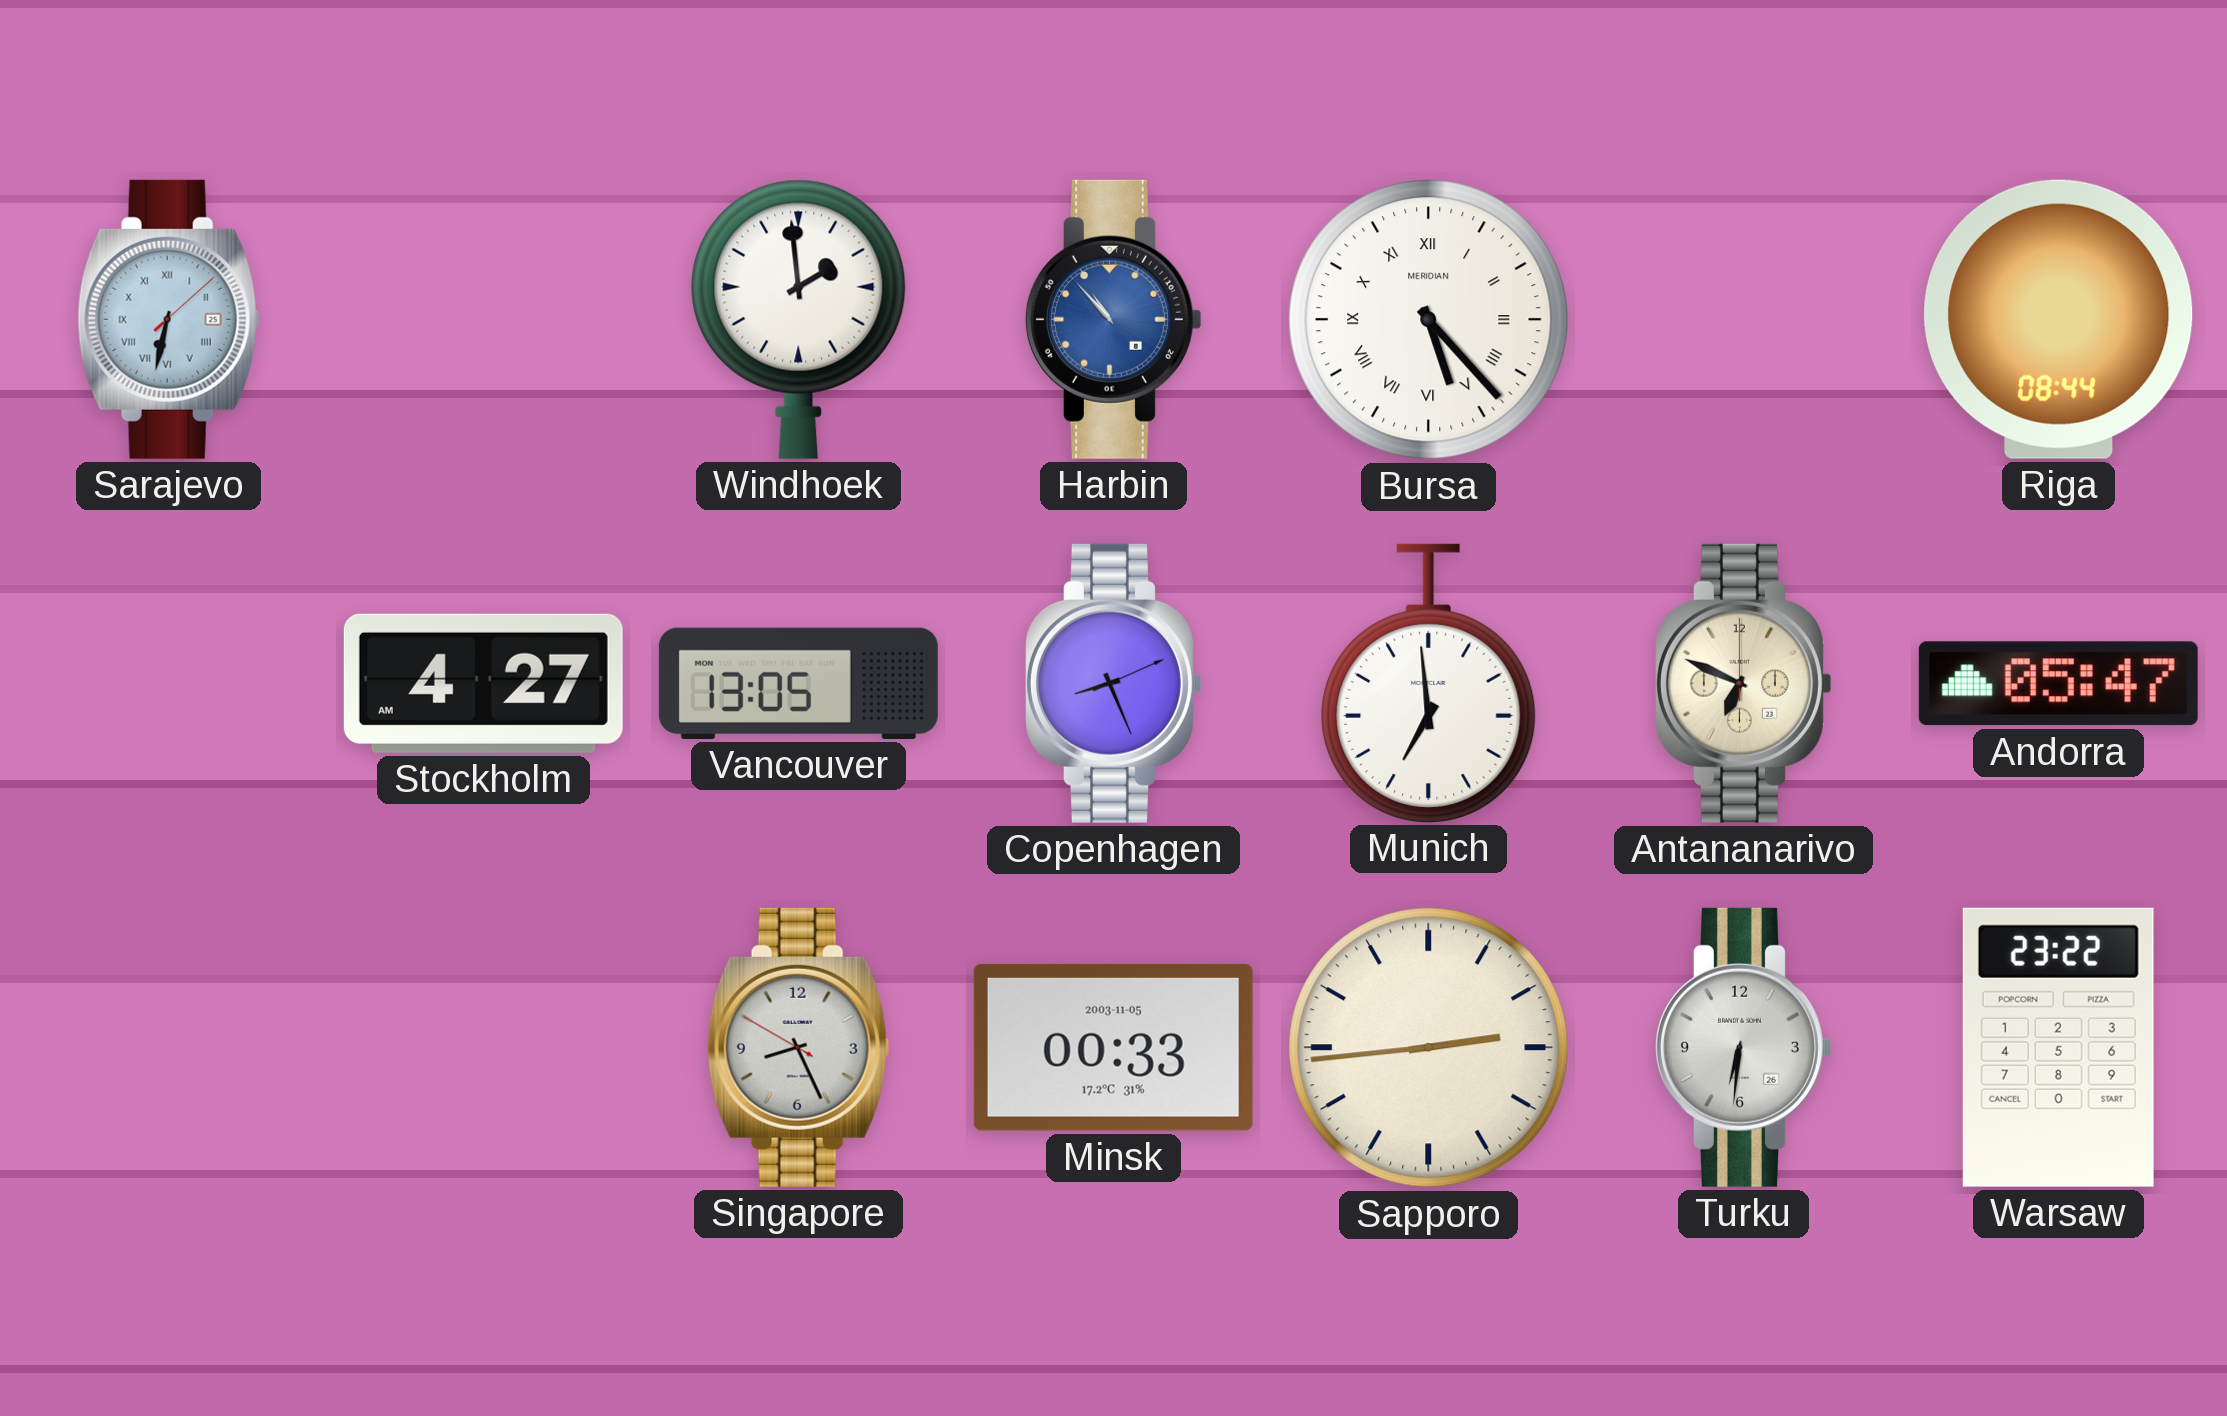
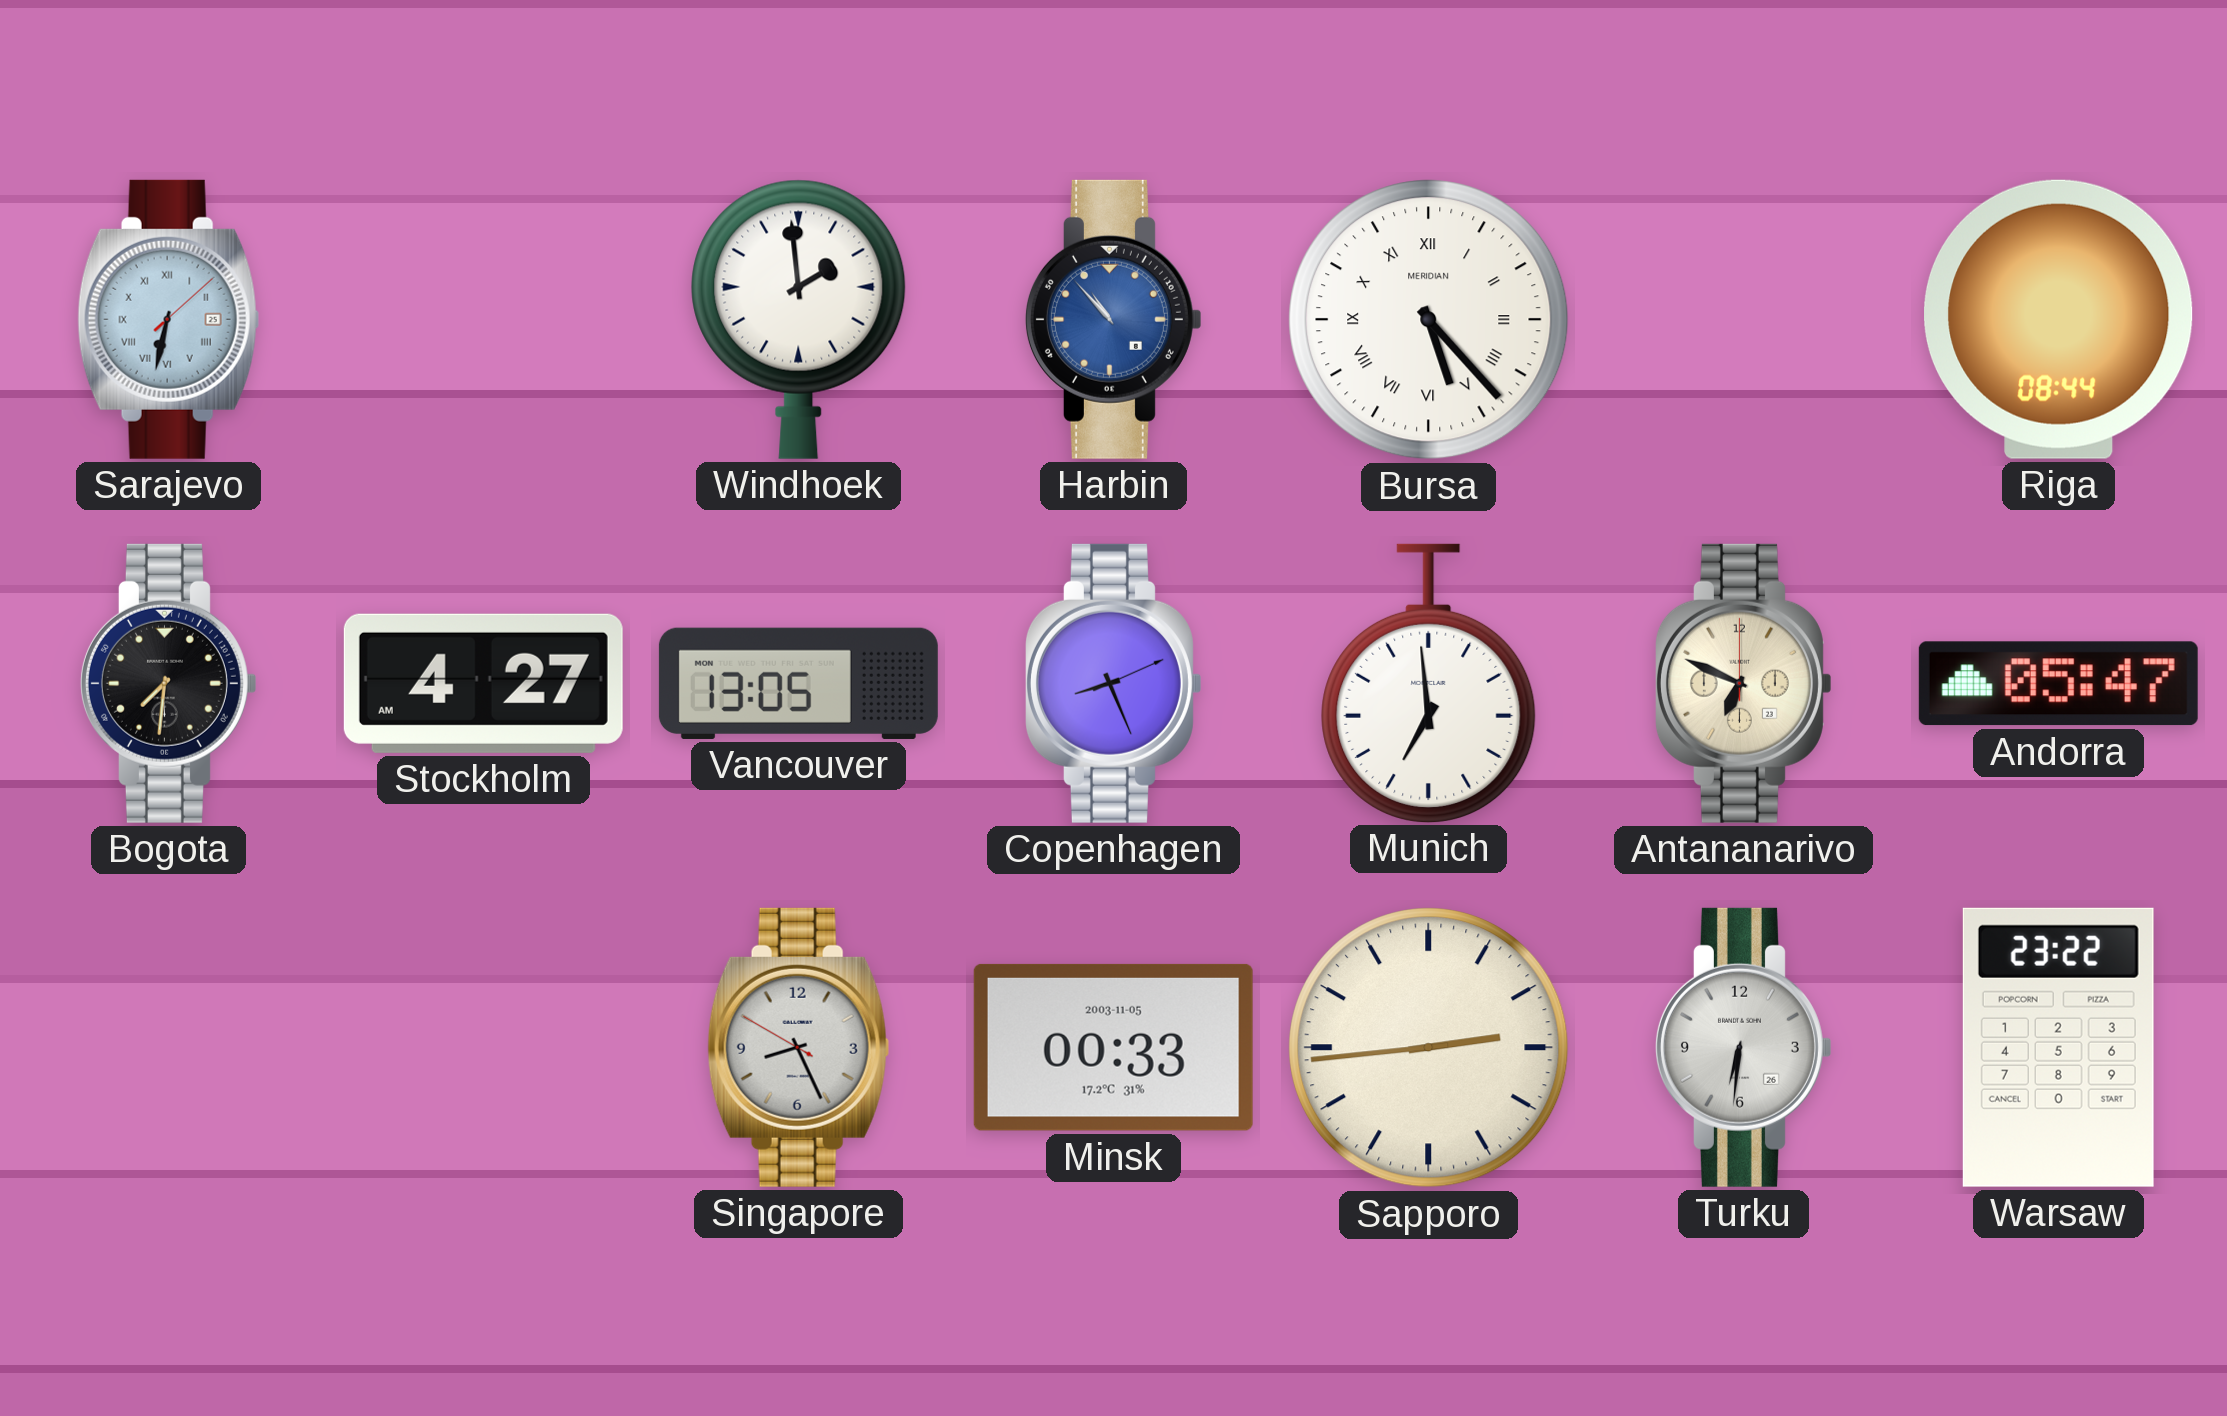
Bogota: none -> 7:31
